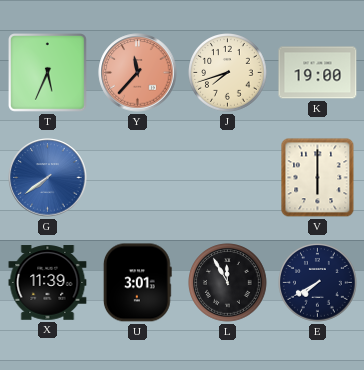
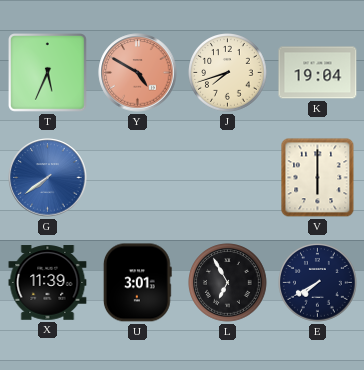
Y: 11:37 -> 4:50
K: 19:00 -> 19:04
L: 11:55 -> 6:55
